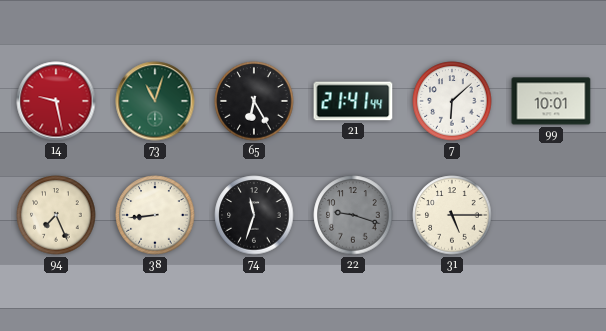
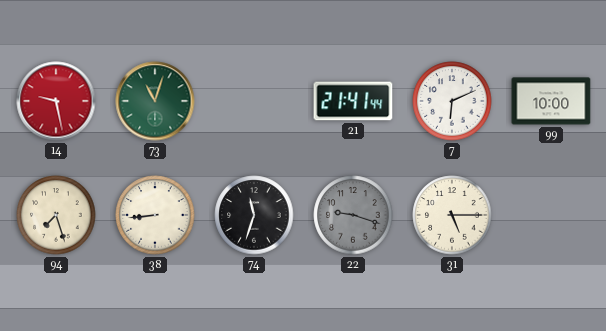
65: 6:25 -> none
7: 6:08 -> 6:11
99: 10:01 -> 10:00
94: 7:26 -> 7:27
